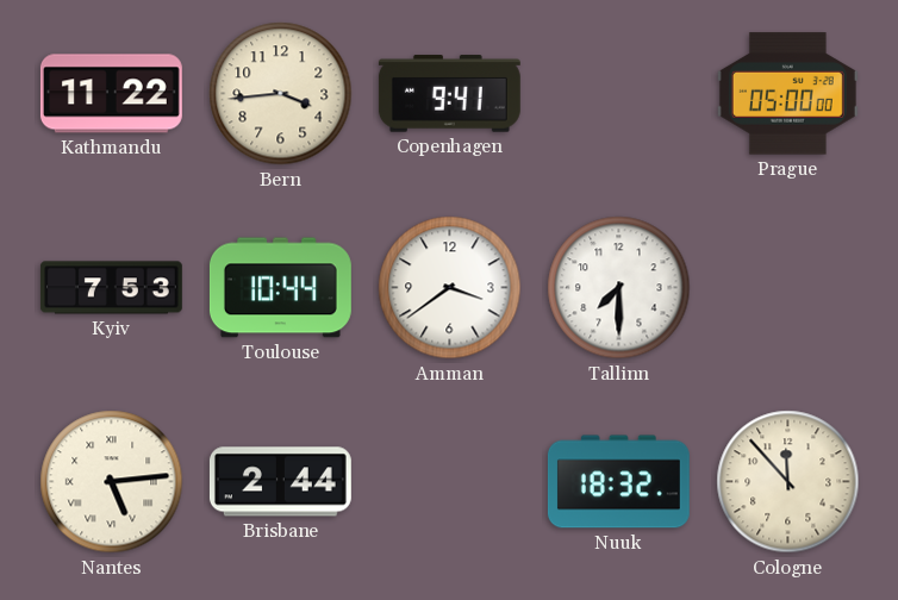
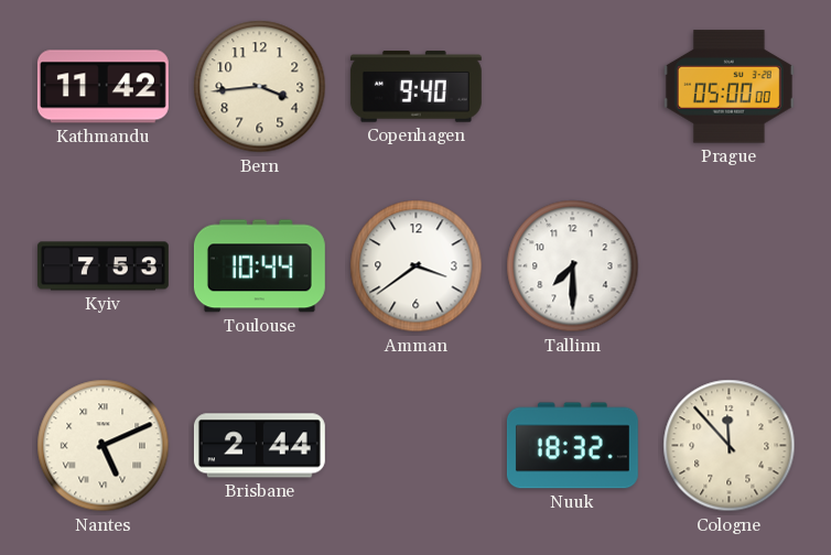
Kathmandu: 11:22 -> 11:42
Copenhagen: 9:41 -> 9:40
Nantes: 5:14 -> 5:11
